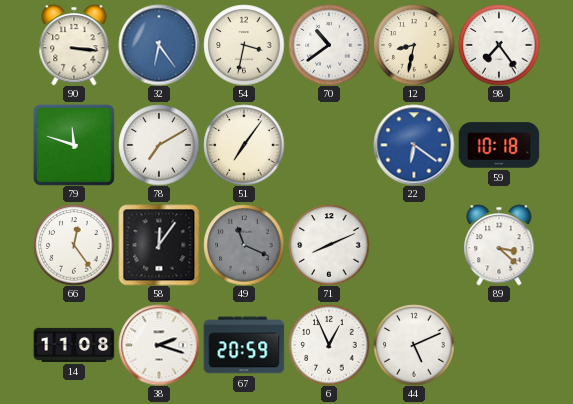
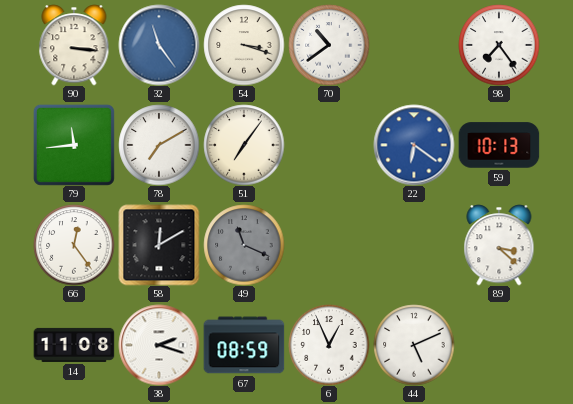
32: 6:24 -> 11:24
54: 3:32 -> 3:18
12: 8:32 -> none
79: 11:48 -> 11:44
59: 10:18 -> 10:13
58: 12:06 -> 12:10
71: 8:11 -> none
67: 20:59 -> 08:59
